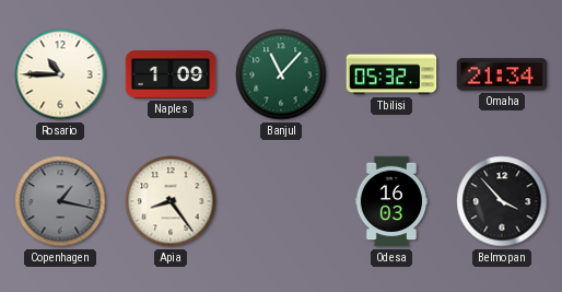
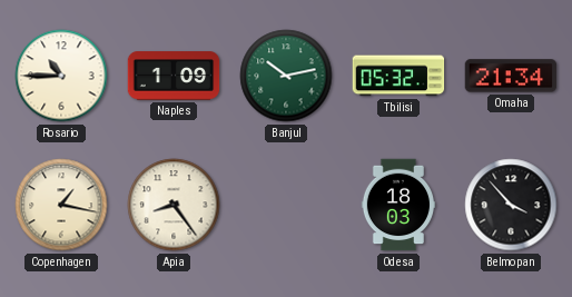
Banjul: 11:07 -> 10:13
Copenhagen dial: grey -> cream
Odesa: 16:03 -> 18:03
